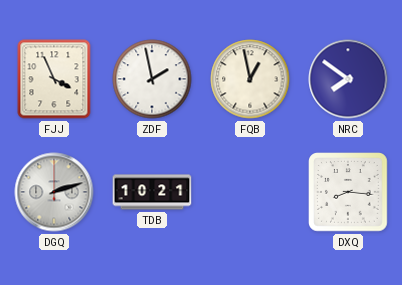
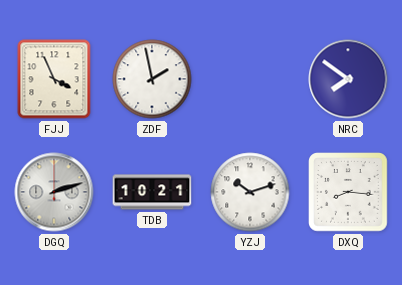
FQB: 12:58 -> none
YZJ: none -> 10:12
